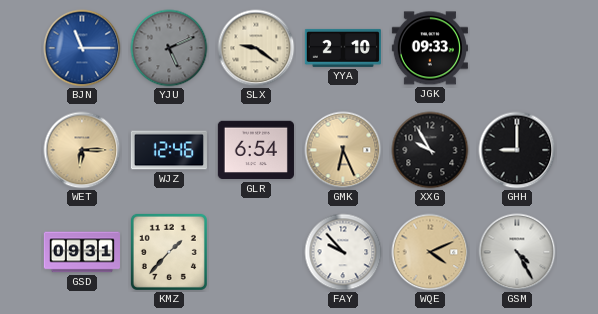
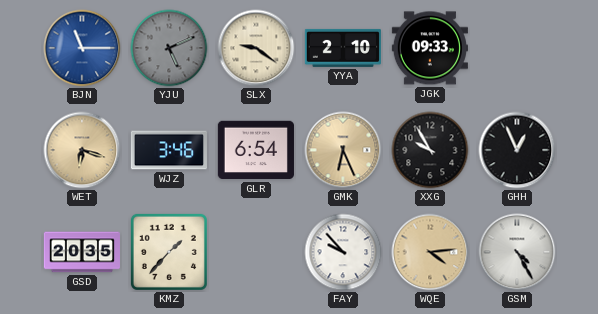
WET: 6:15 -> 6:18
WJZ: 12:46 -> 3:46
GHH: 9:00 -> 12:56
GSD: 09:31 -> 20:35
WQE: 4:11 -> 4:14
